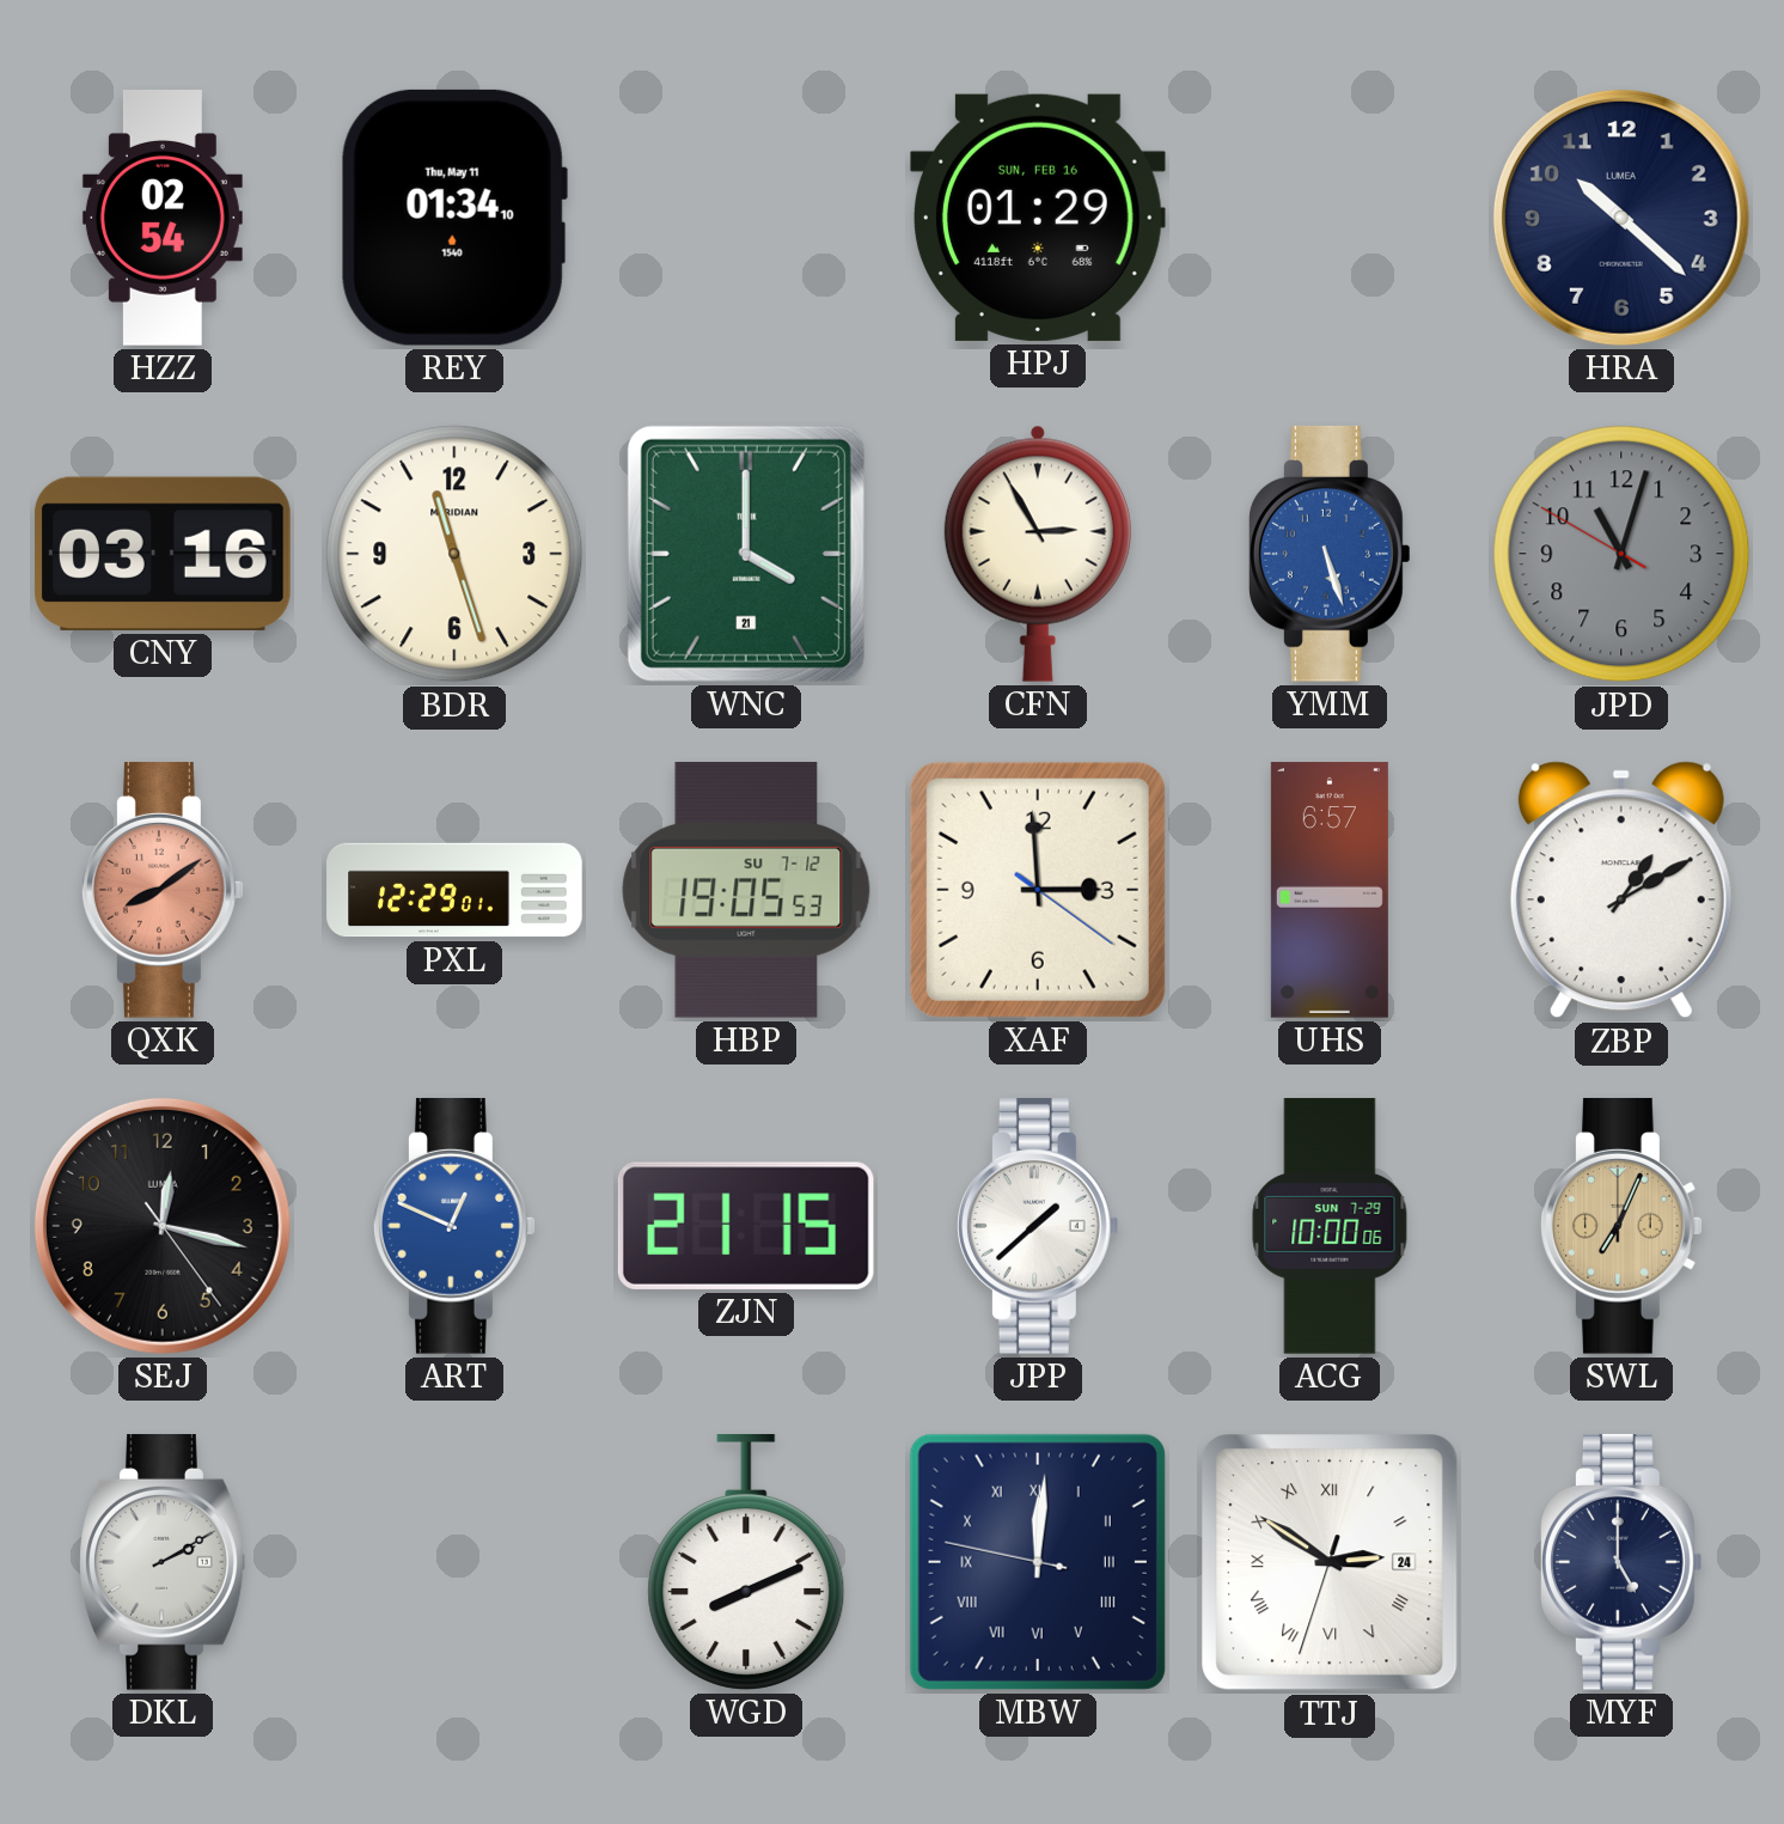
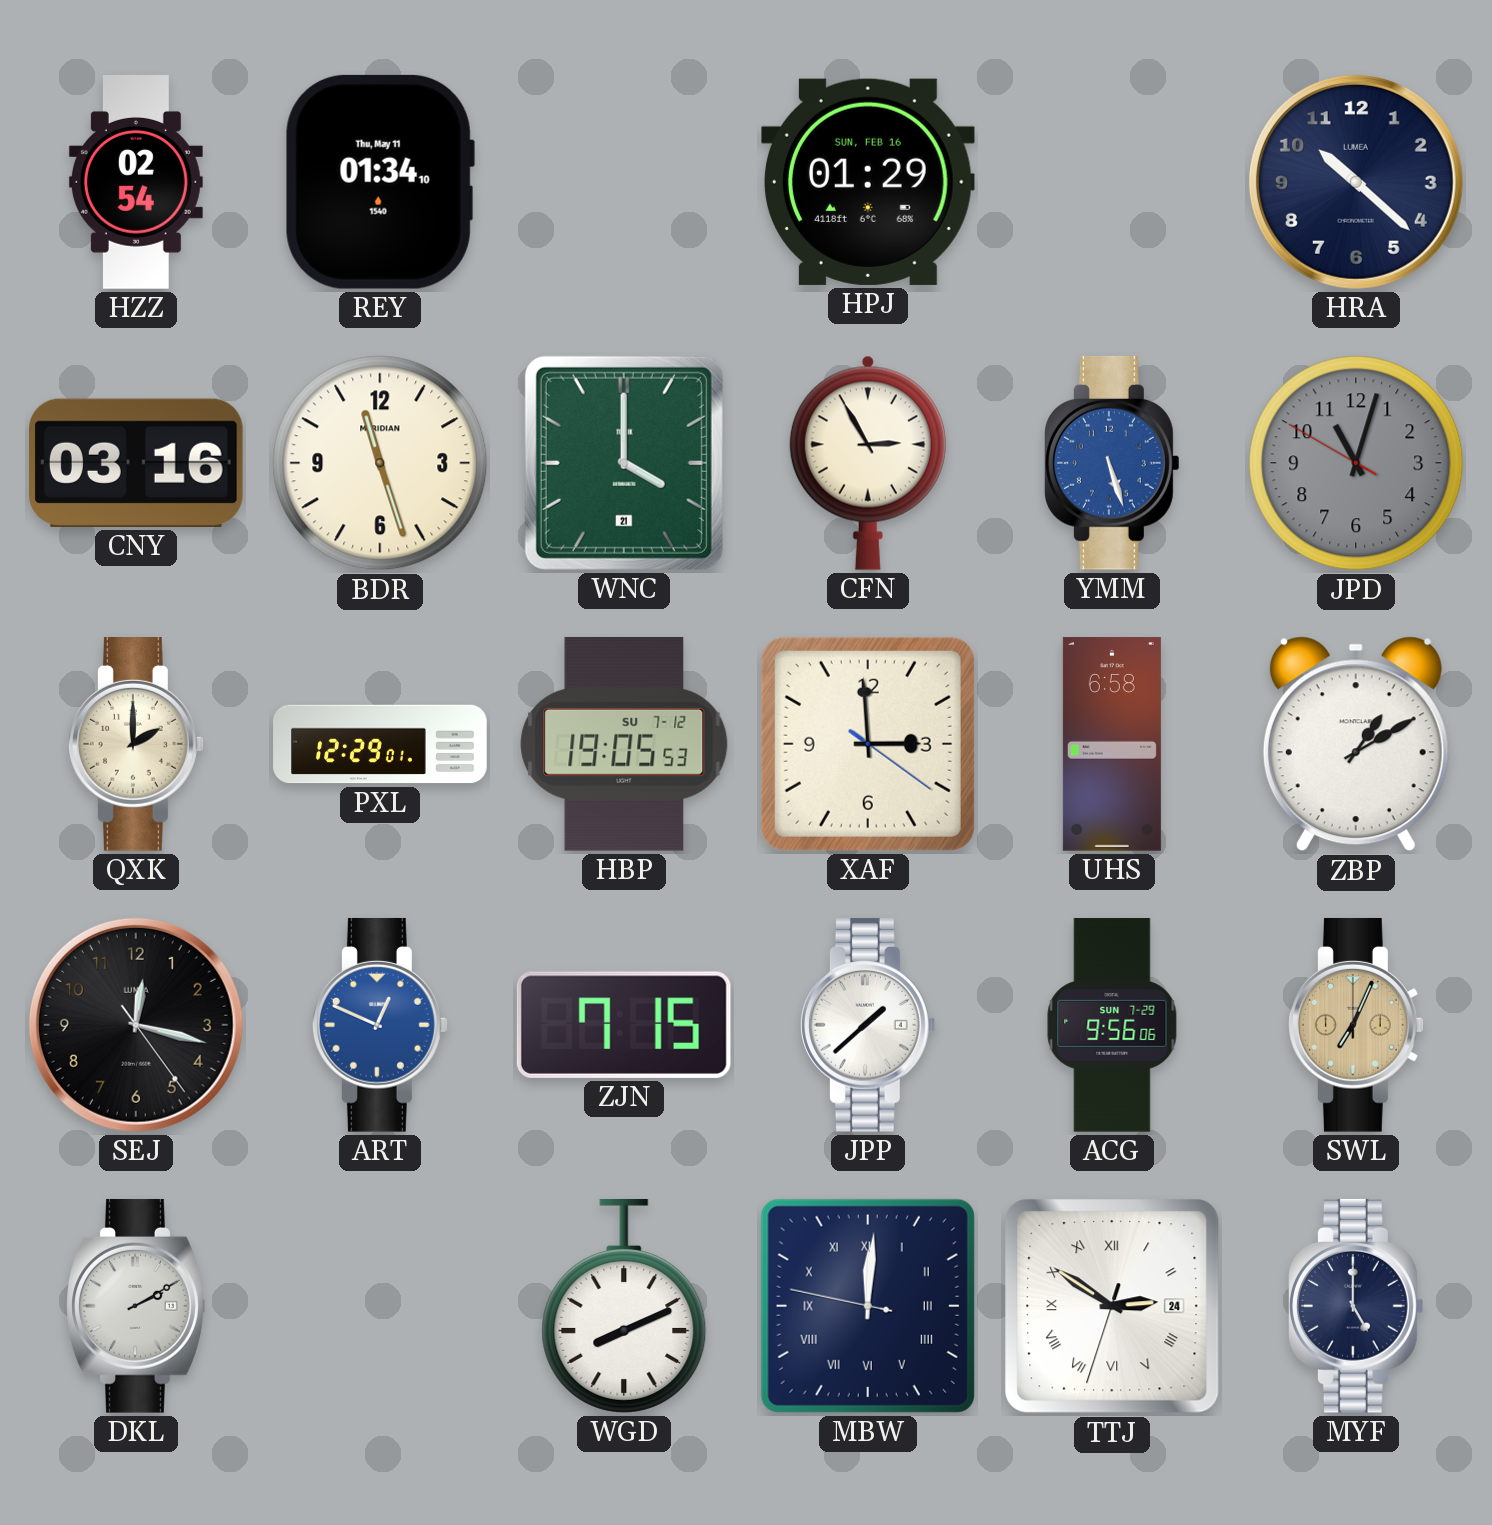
QXK: 8:09 -> 2:00
QXK dial: salmon -> cream
UHS: 6:57 -> 6:58
ZJN: 21:15 -> 7:15
ACG: 10:00 -> 9:56
